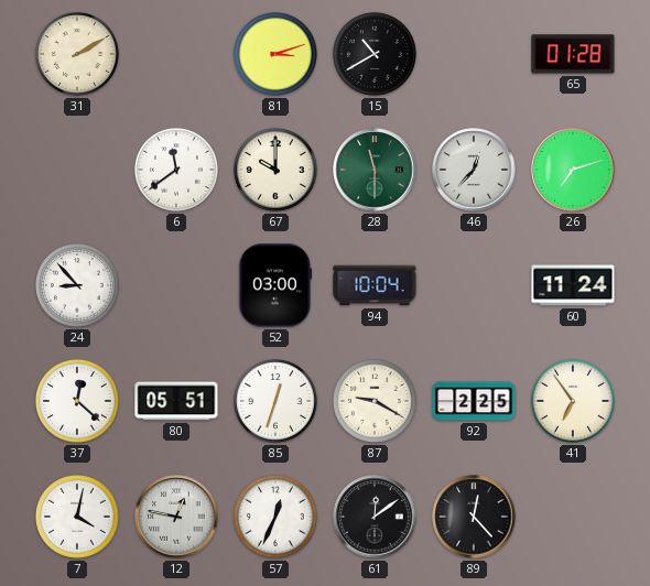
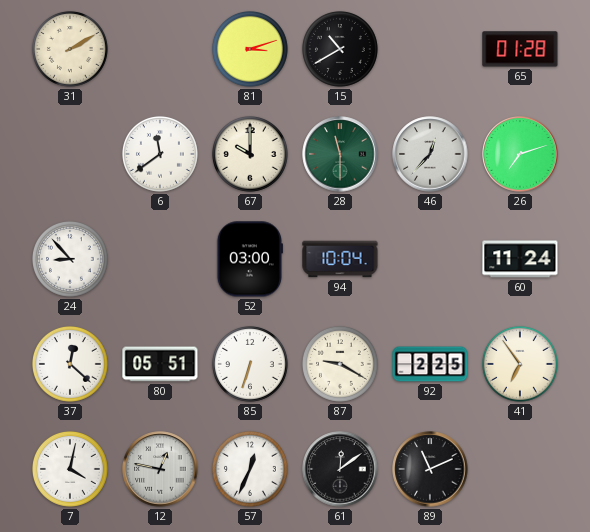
85: 12:33 -> 6:33
89: 12:23 -> 11:11
